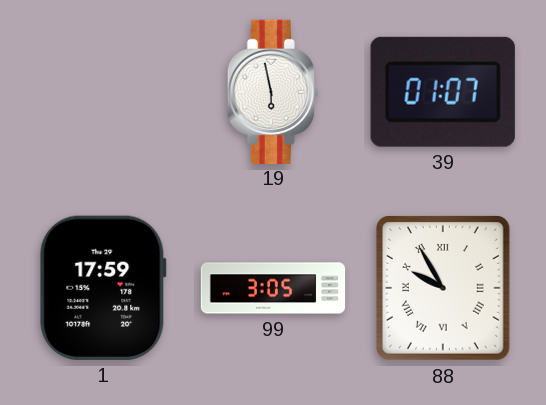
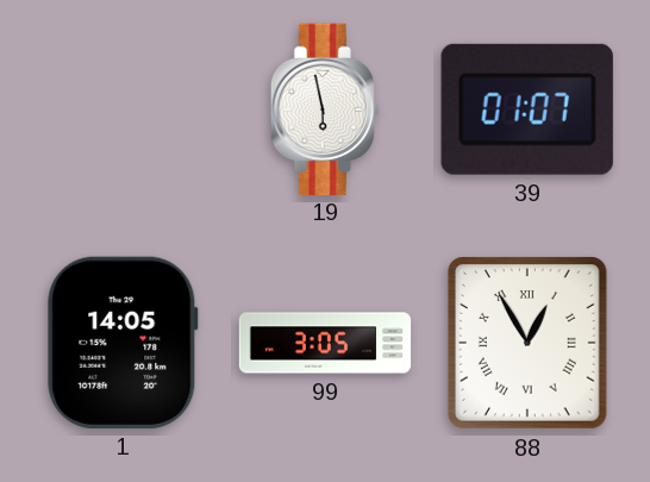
1: 17:59 -> 14:05
88: 9:55 -> 12:55
